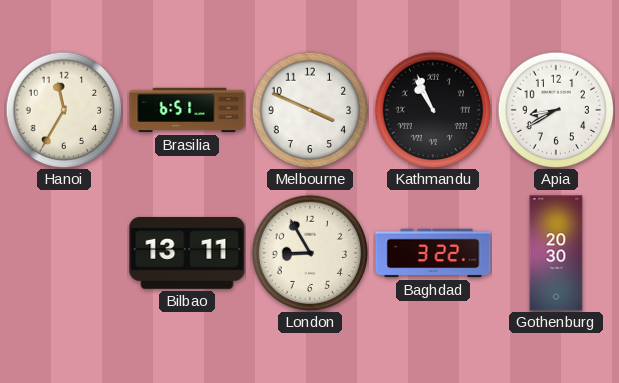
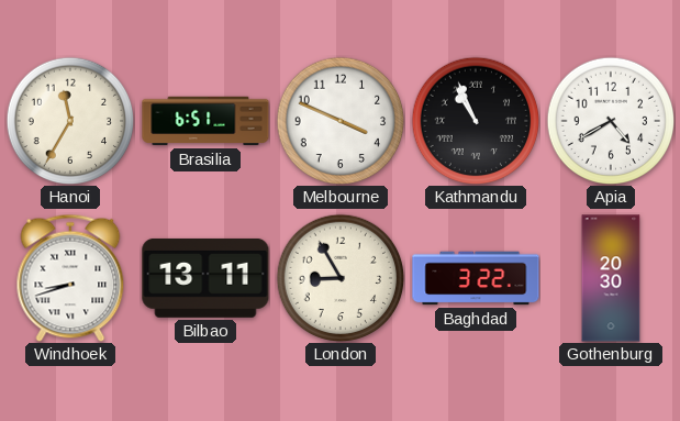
Apia: 8:40 -> 4:40
Windhoek: none -> 8:42
